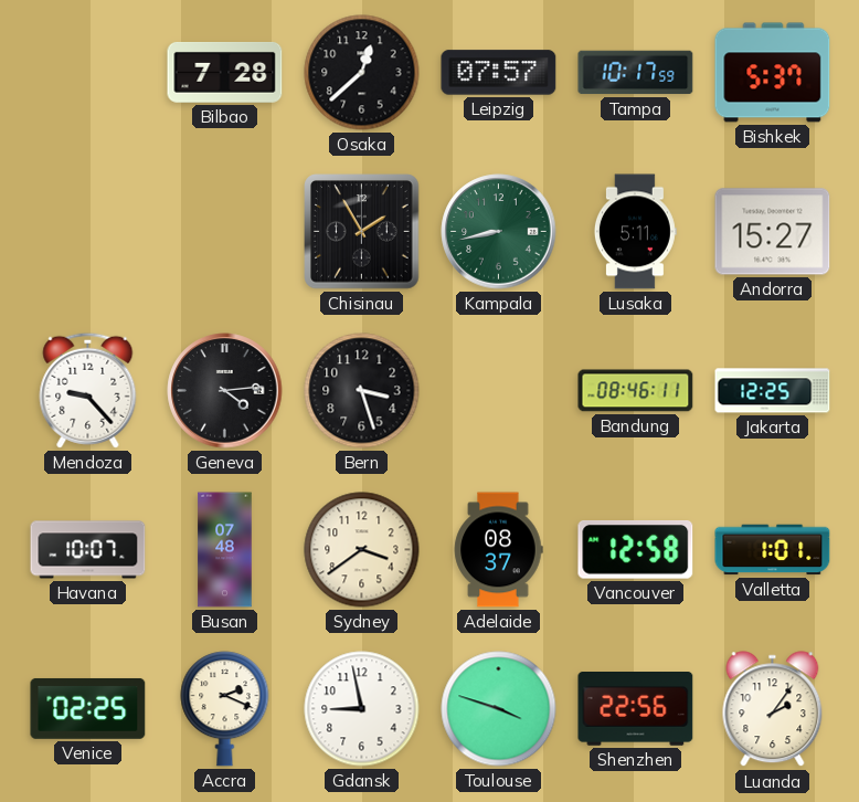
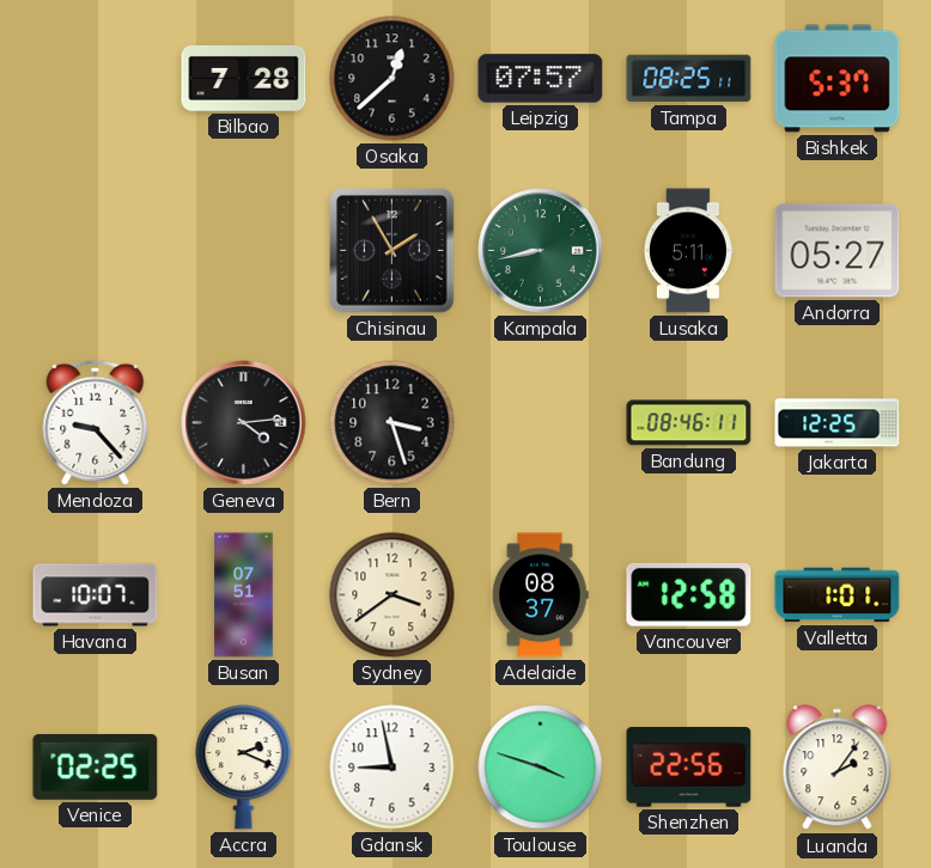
Tampa: 10:17 -> 08:25
Andorra: 15:27 -> 05:27
Busan: 07:48 -> 07:51
